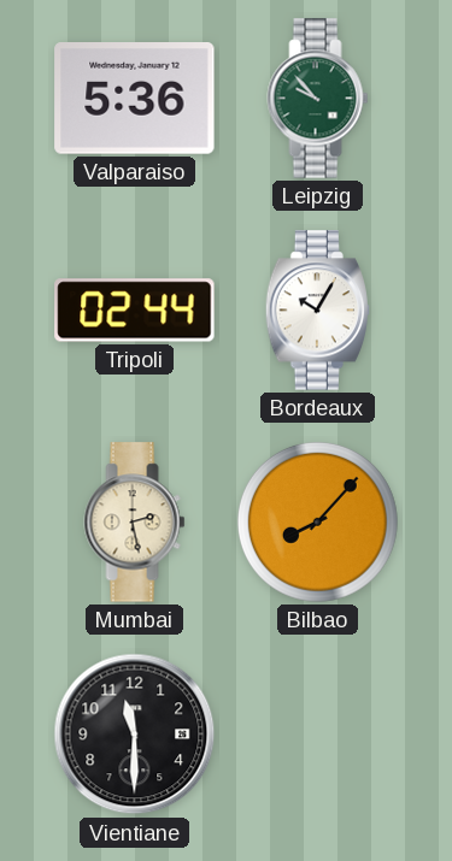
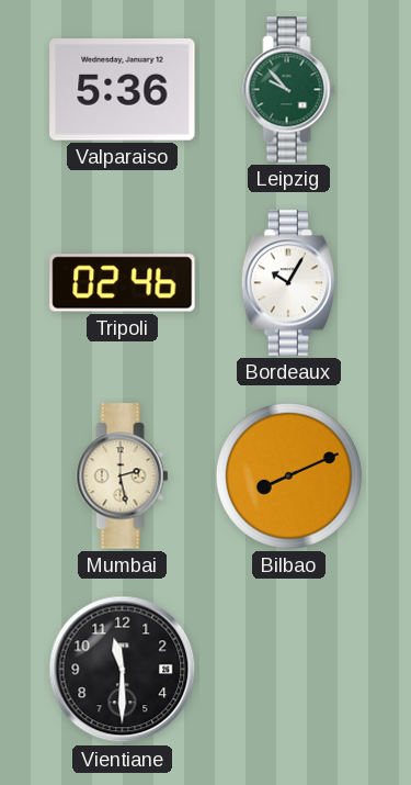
Tripoli: 02:44 -> 02:46
Bilbao: 8:07 -> 8:11
